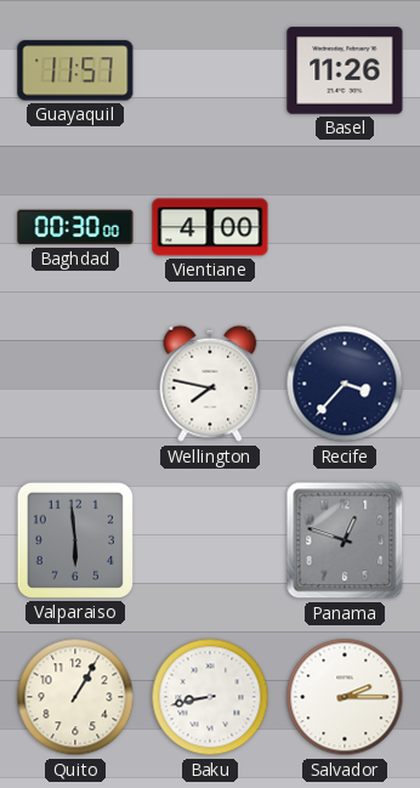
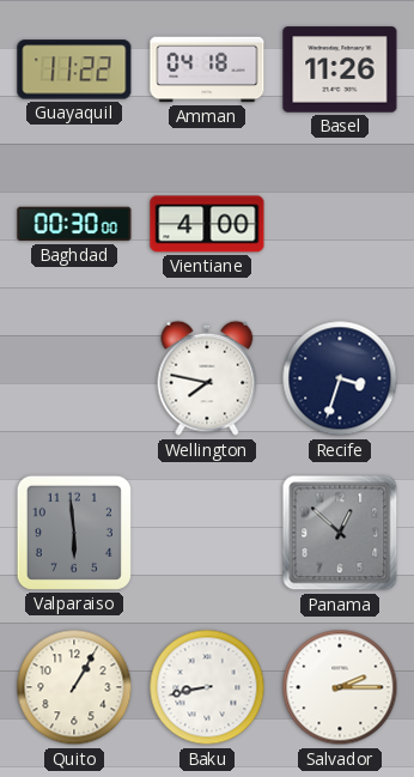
Guayaquil: 11:57 -> 11:22
Amman: none -> 04:18
Recife: 3:37 -> 3:33
Panama: 12:48 -> 12:52
